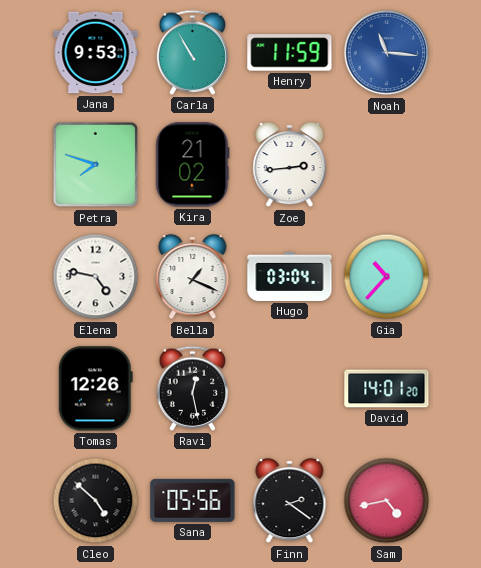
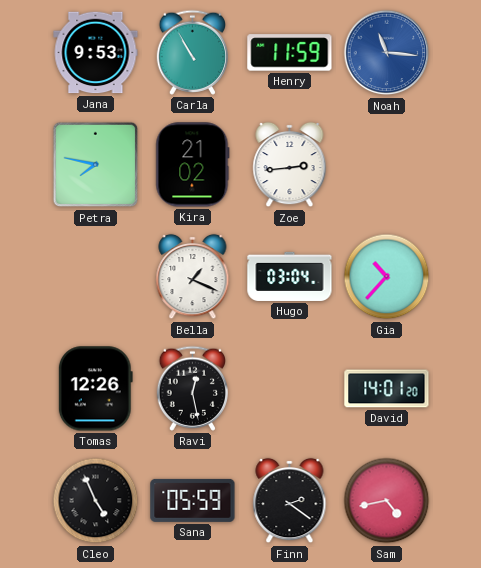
Petra: 7:48 -> 7:47
Elena: 4:47 -> none
Cleo: 4:52 -> 4:56
Sana: 05:56 -> 05:59
